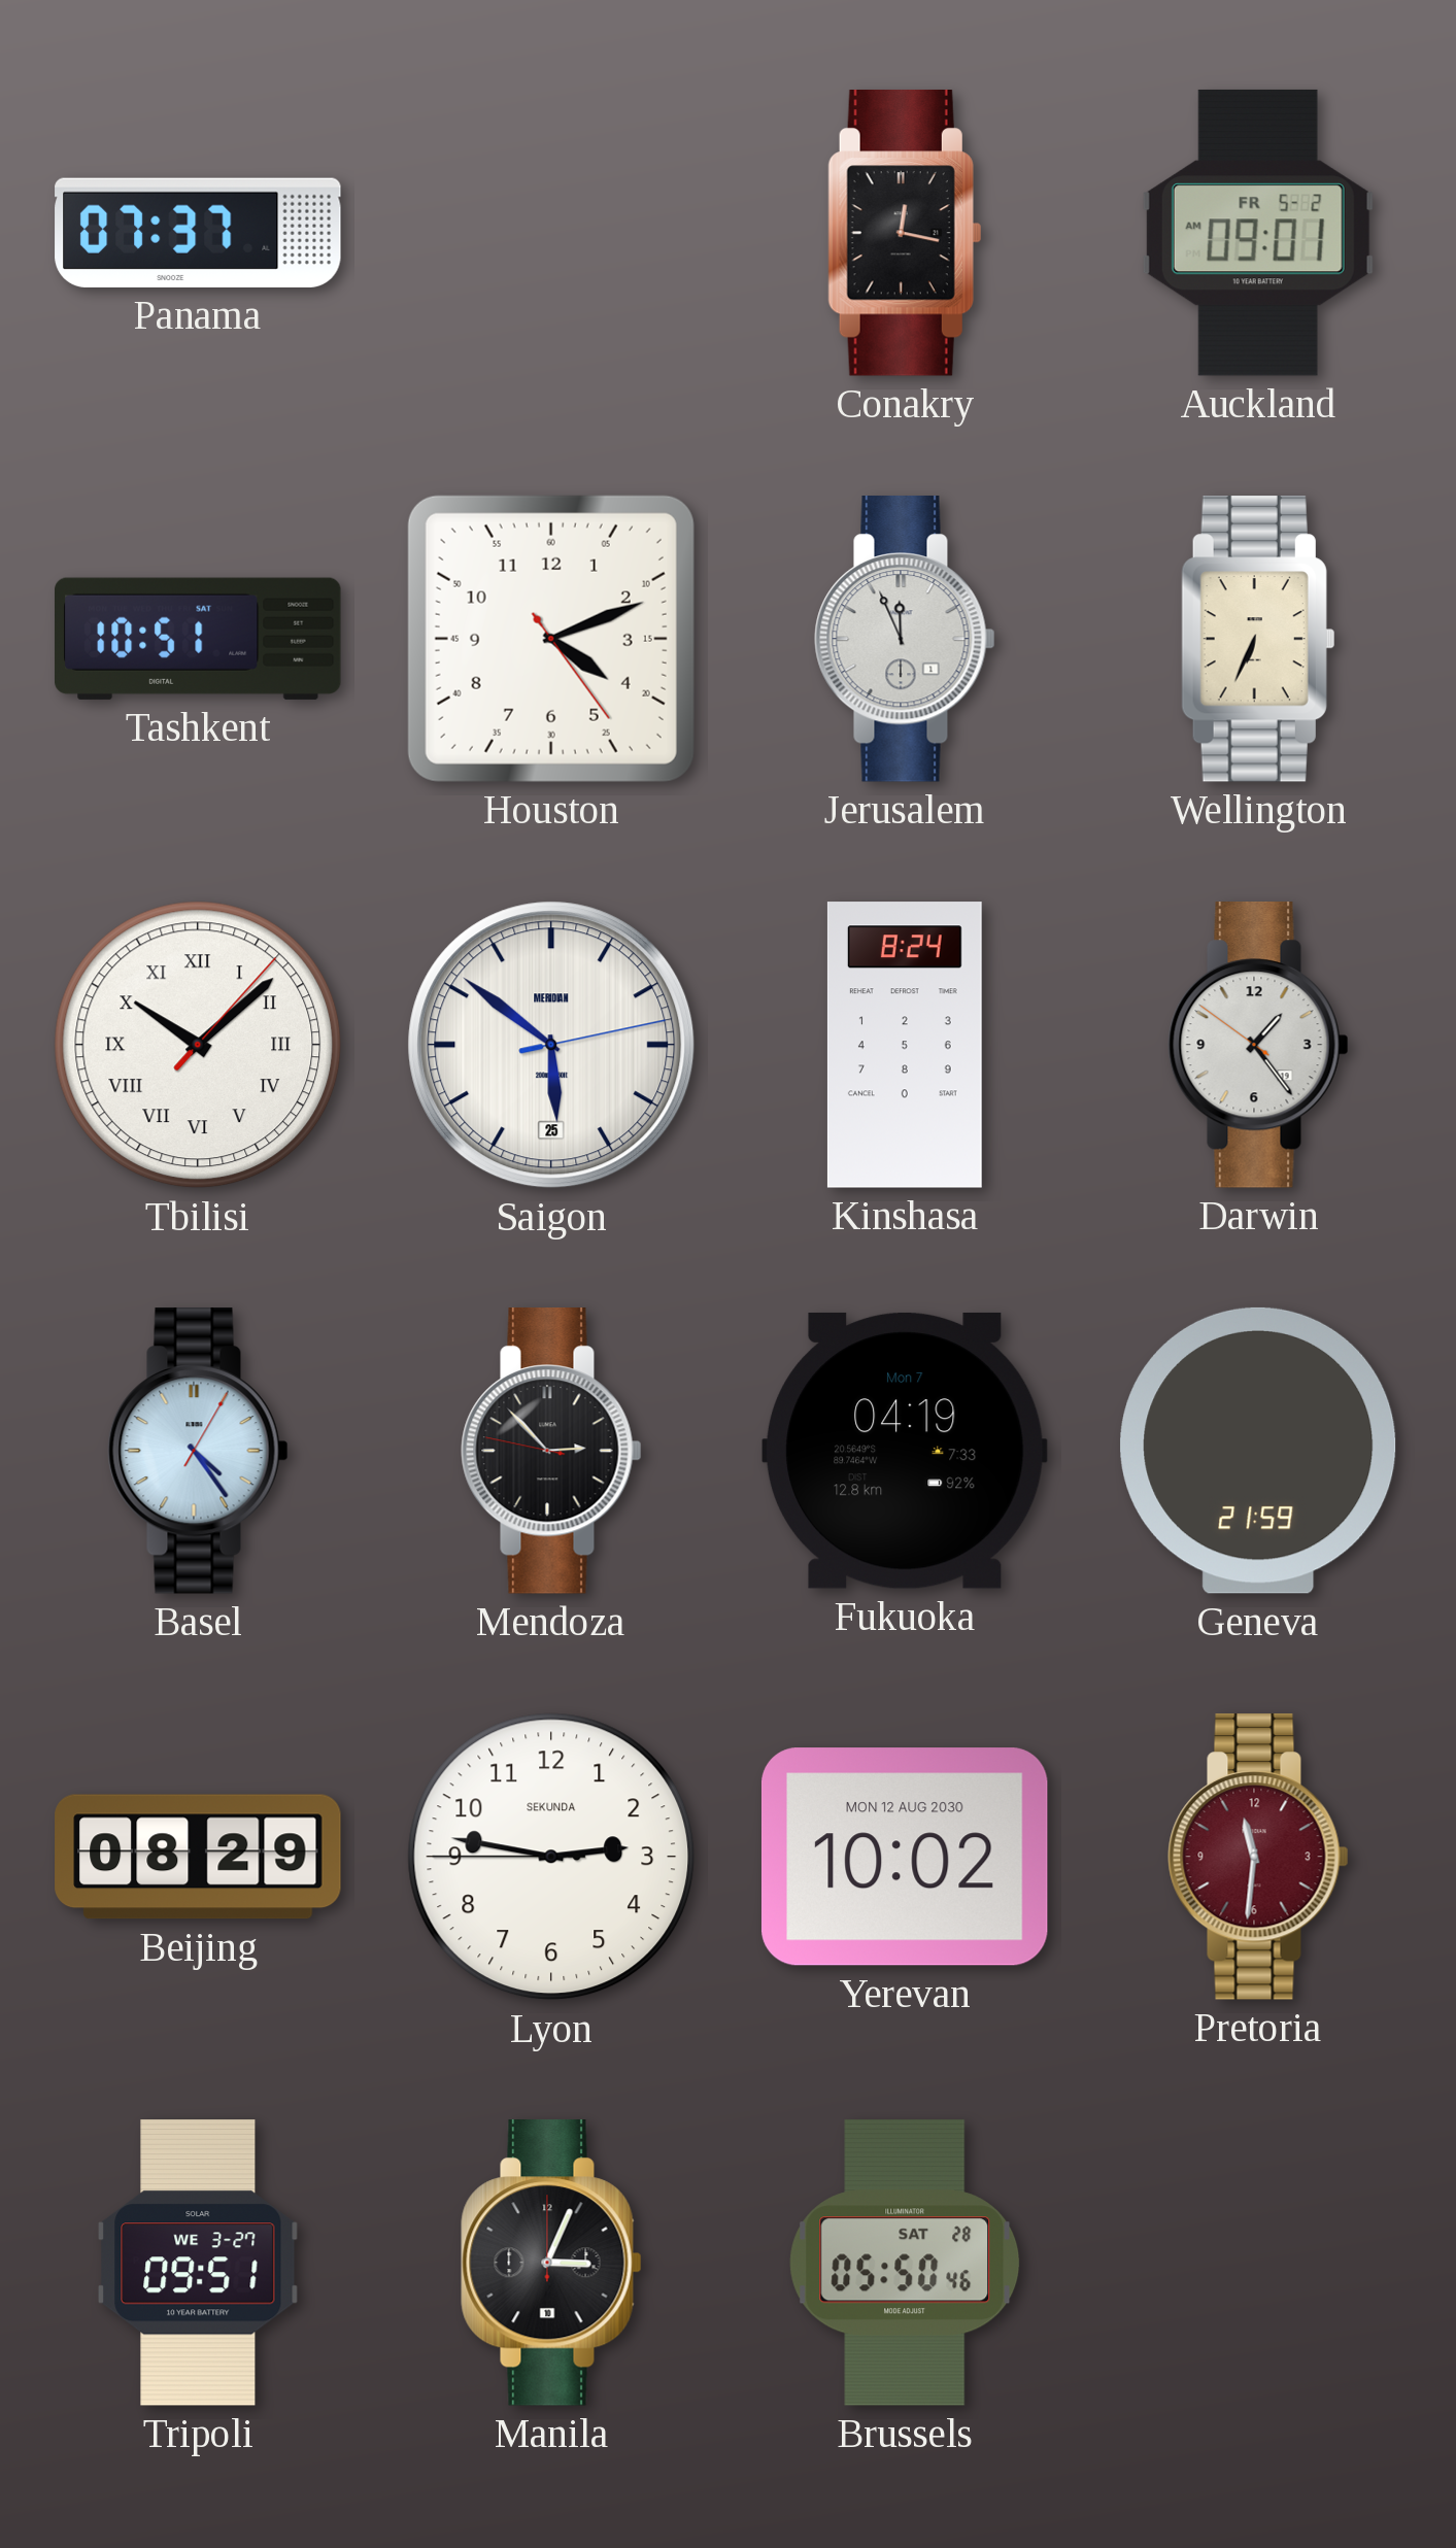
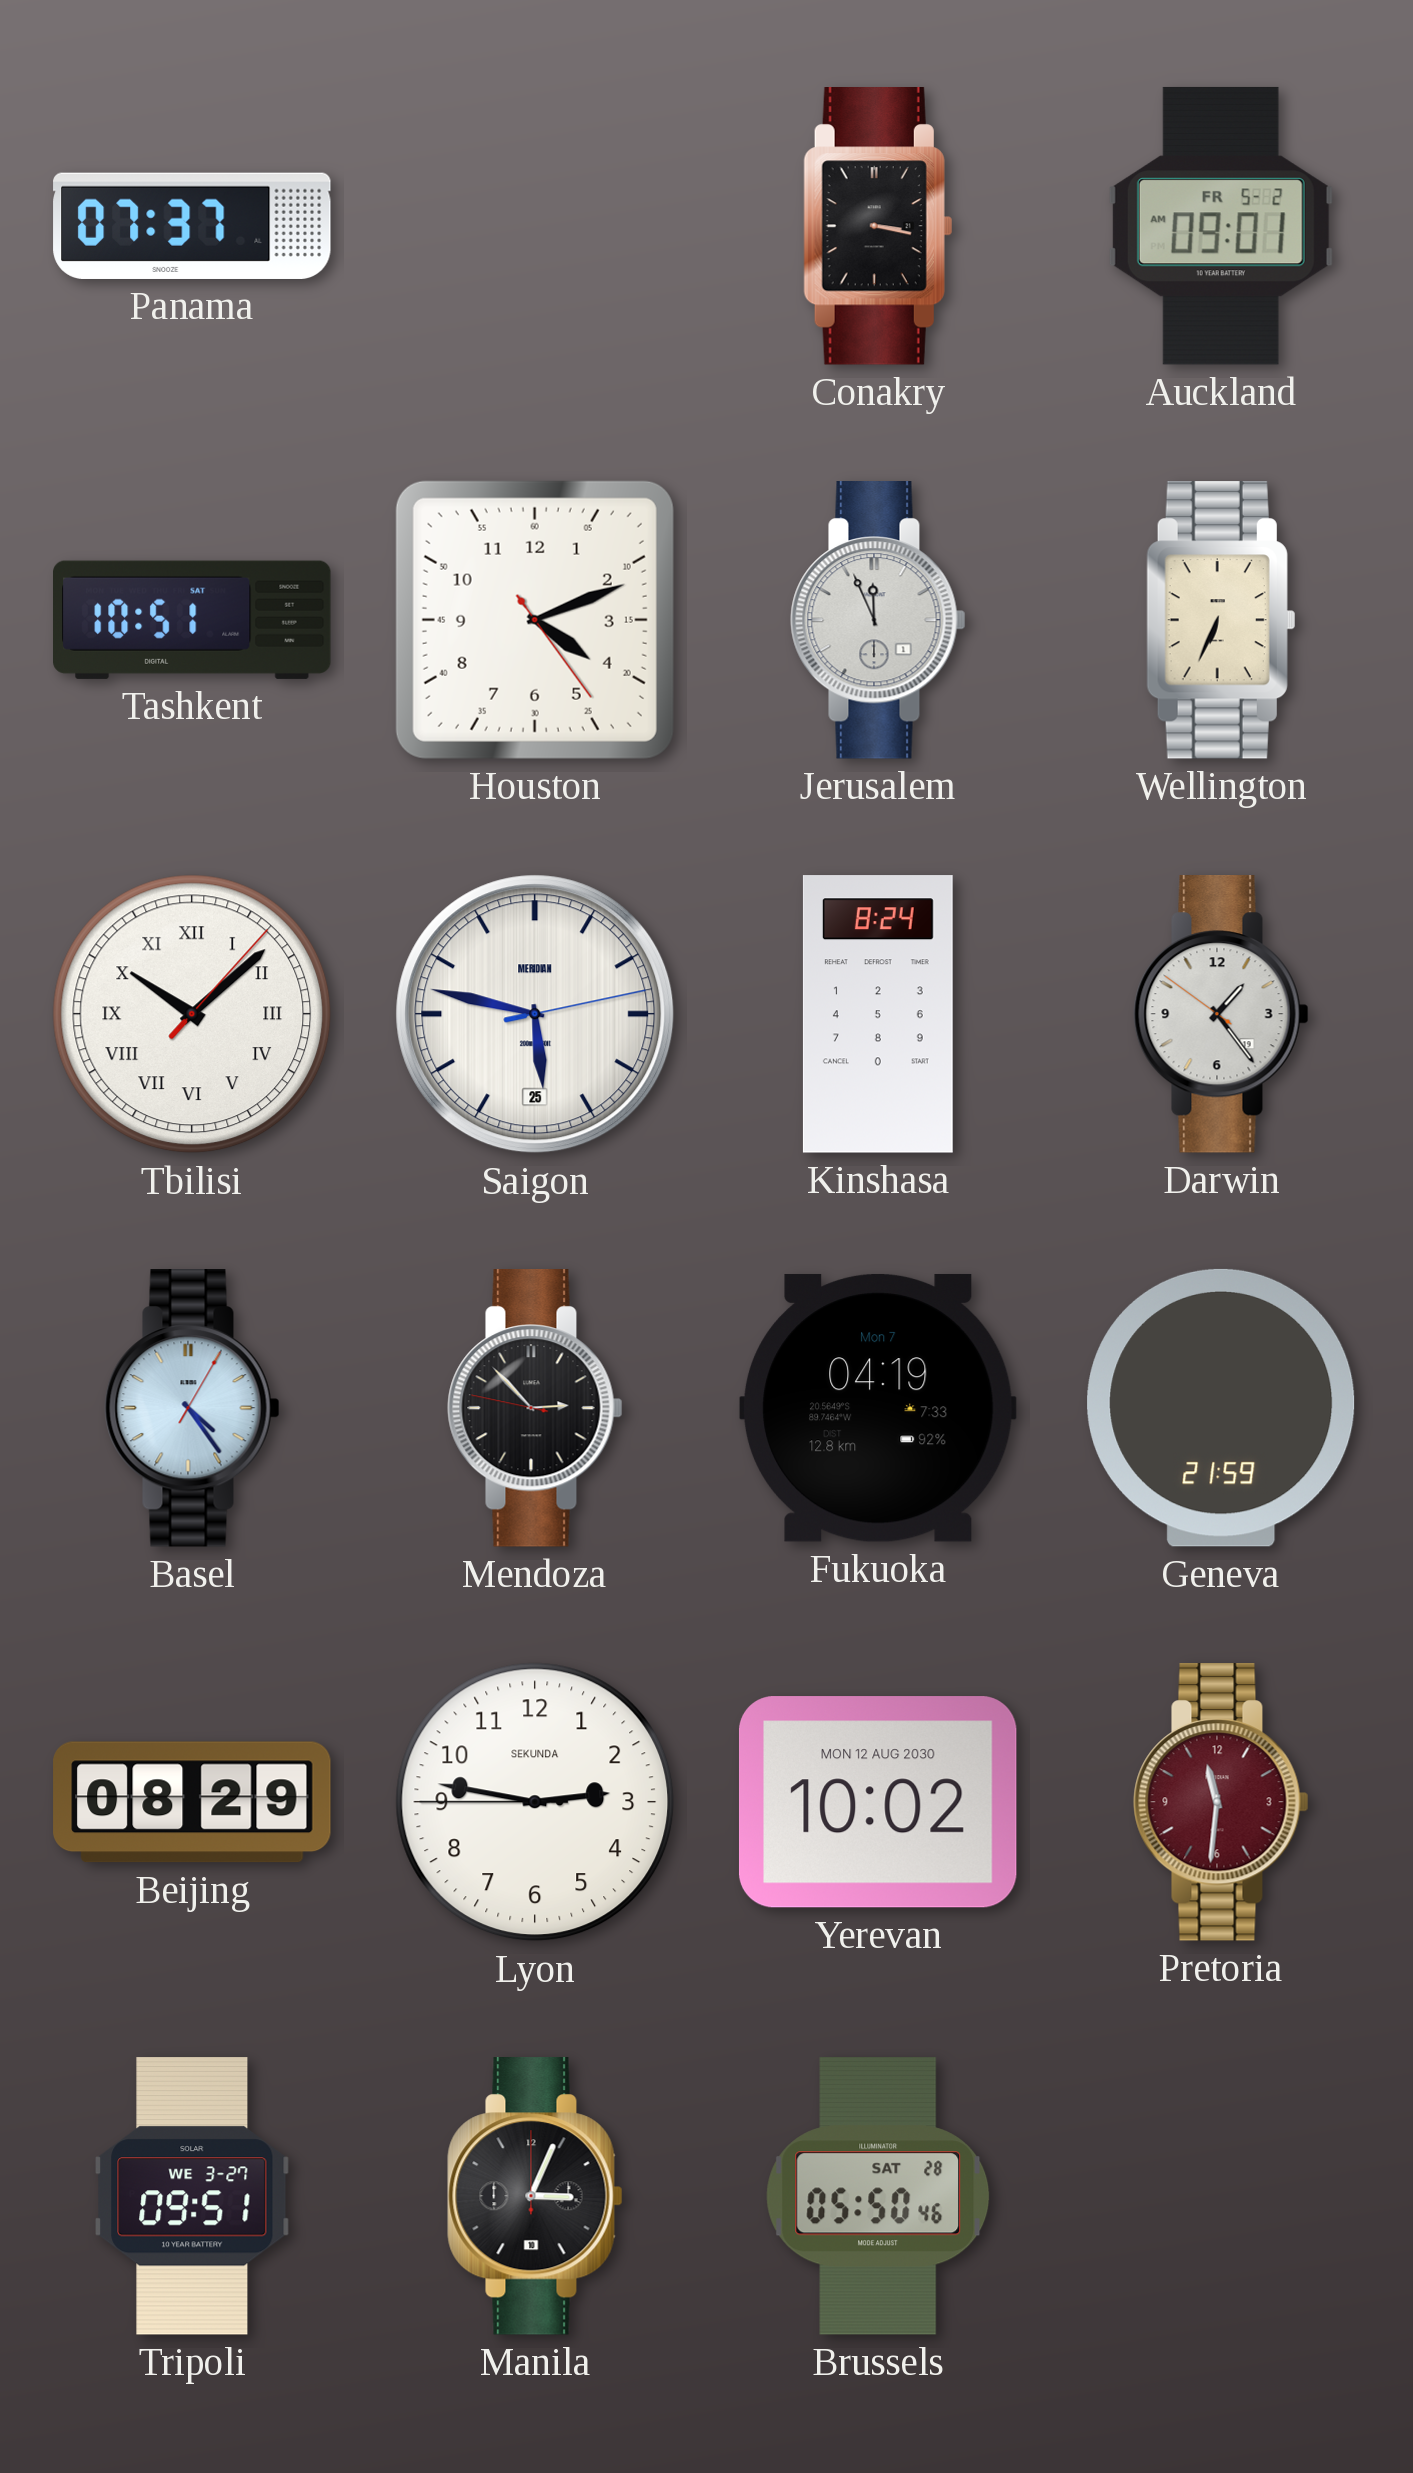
Conakry: 12:17 -> 3:17
Saigon: 5:51 -> 5:47
